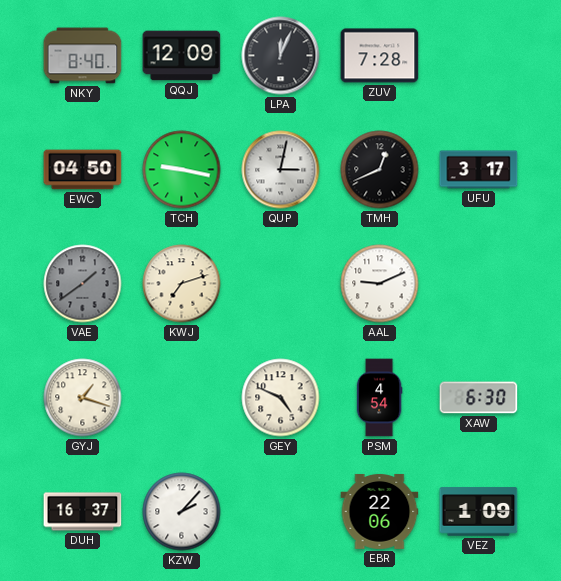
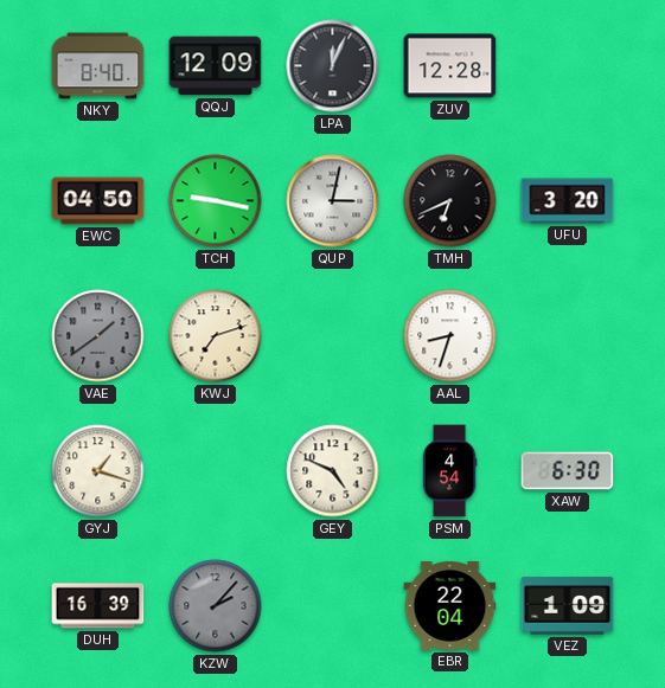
ZUV: 7:28 -> 12:28
TMH: 12:41 -> 6:41
UFU: 3:17 -> 3:20
AAL: 9:11 -> 8:33
DUH: 16:37 -> 16:39
KZW dial: white -> grey
EBR: 22:06 -> 22:04
